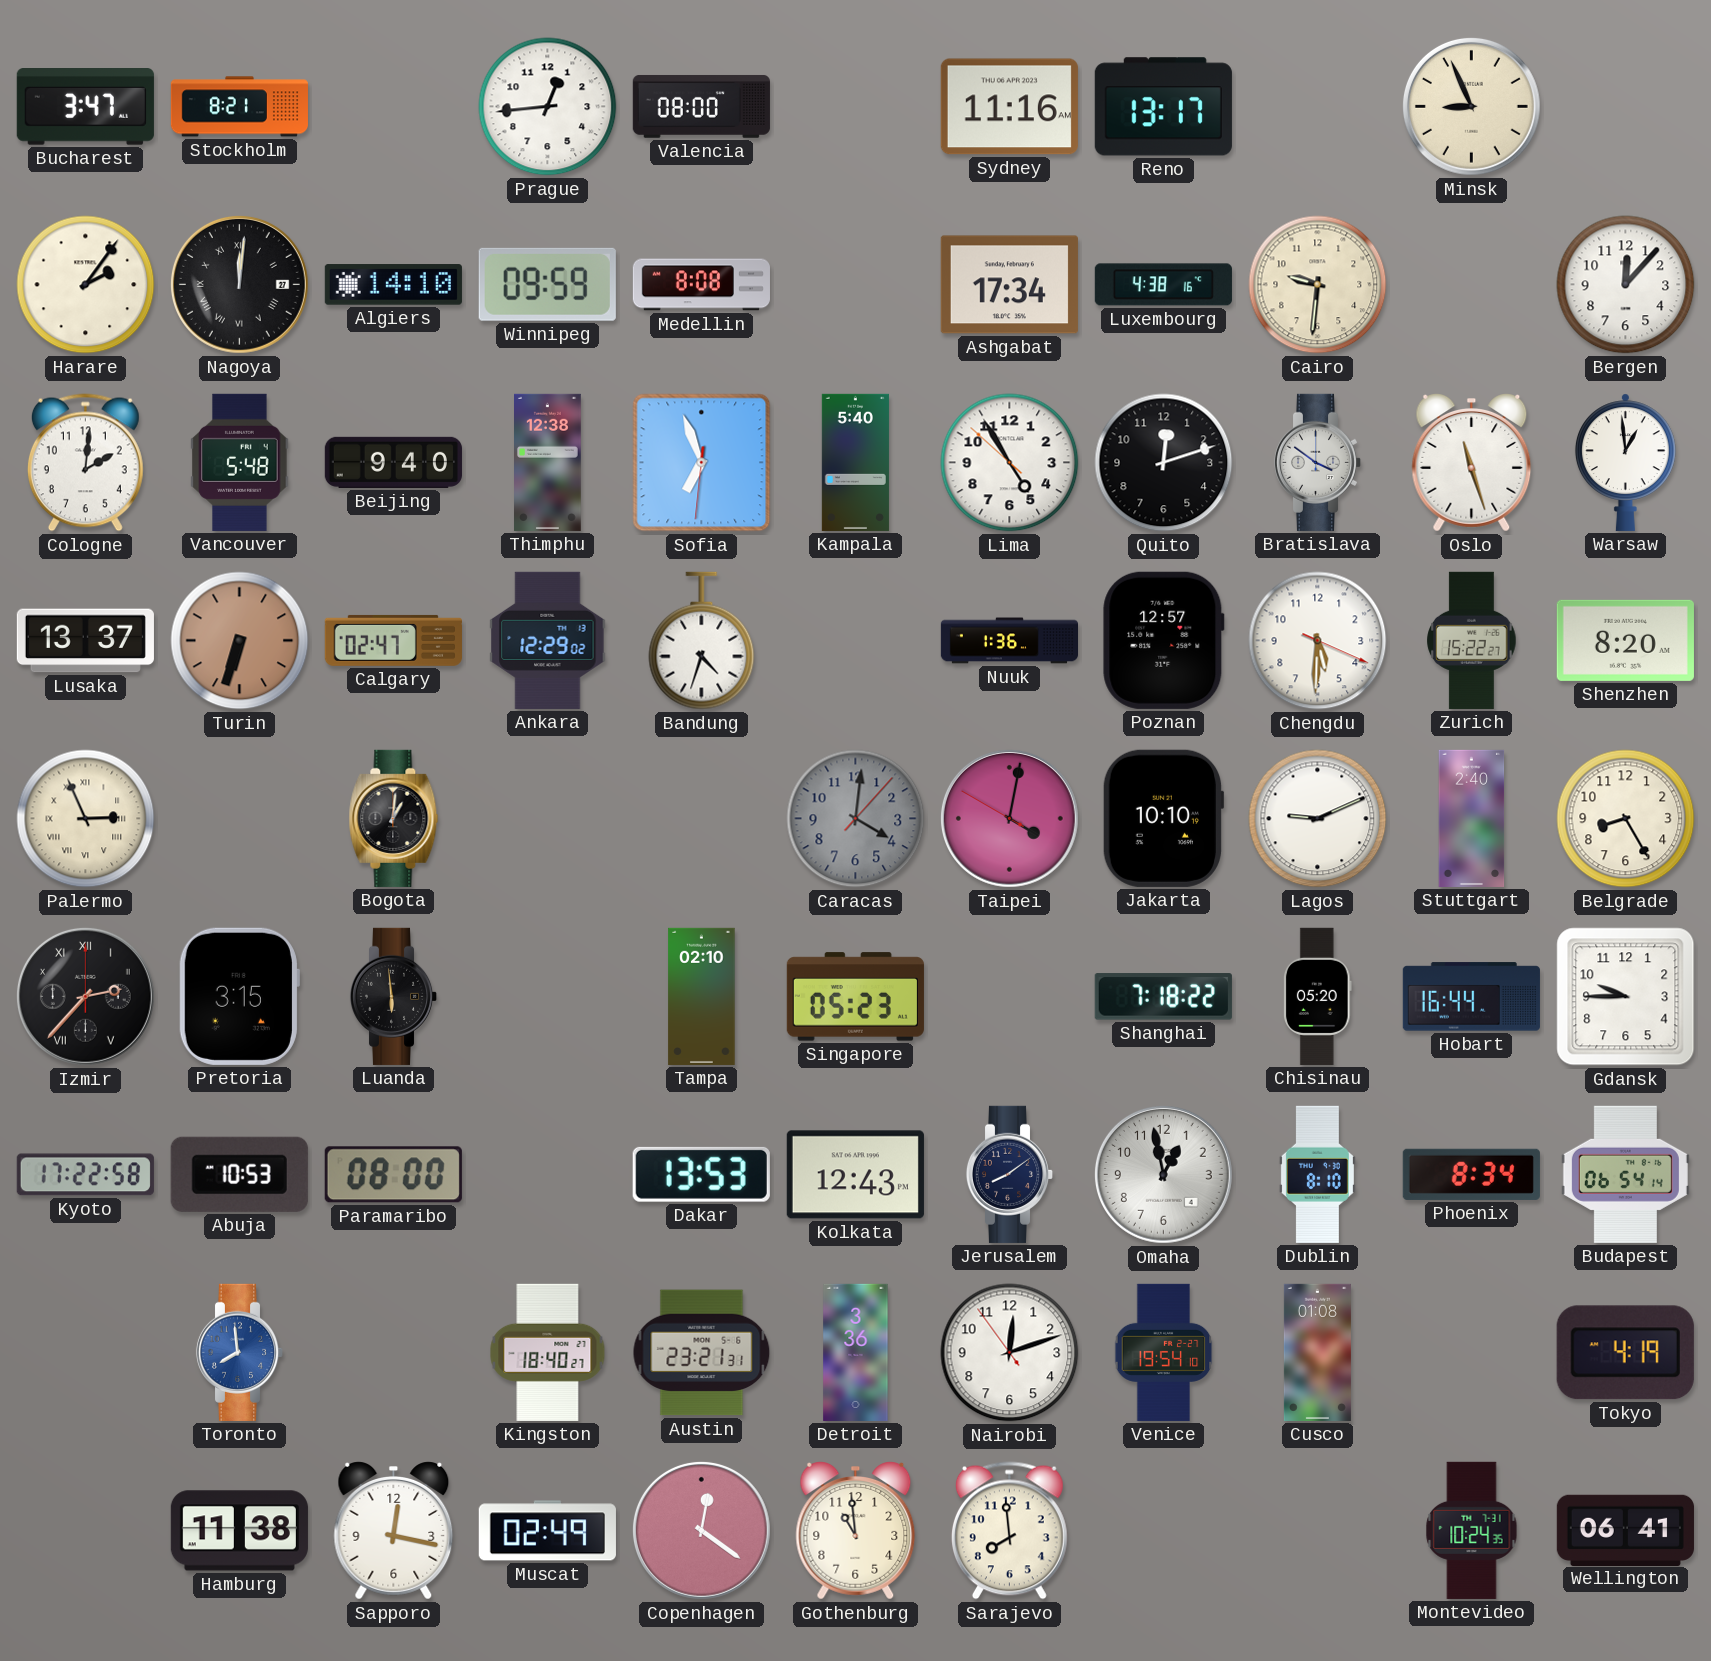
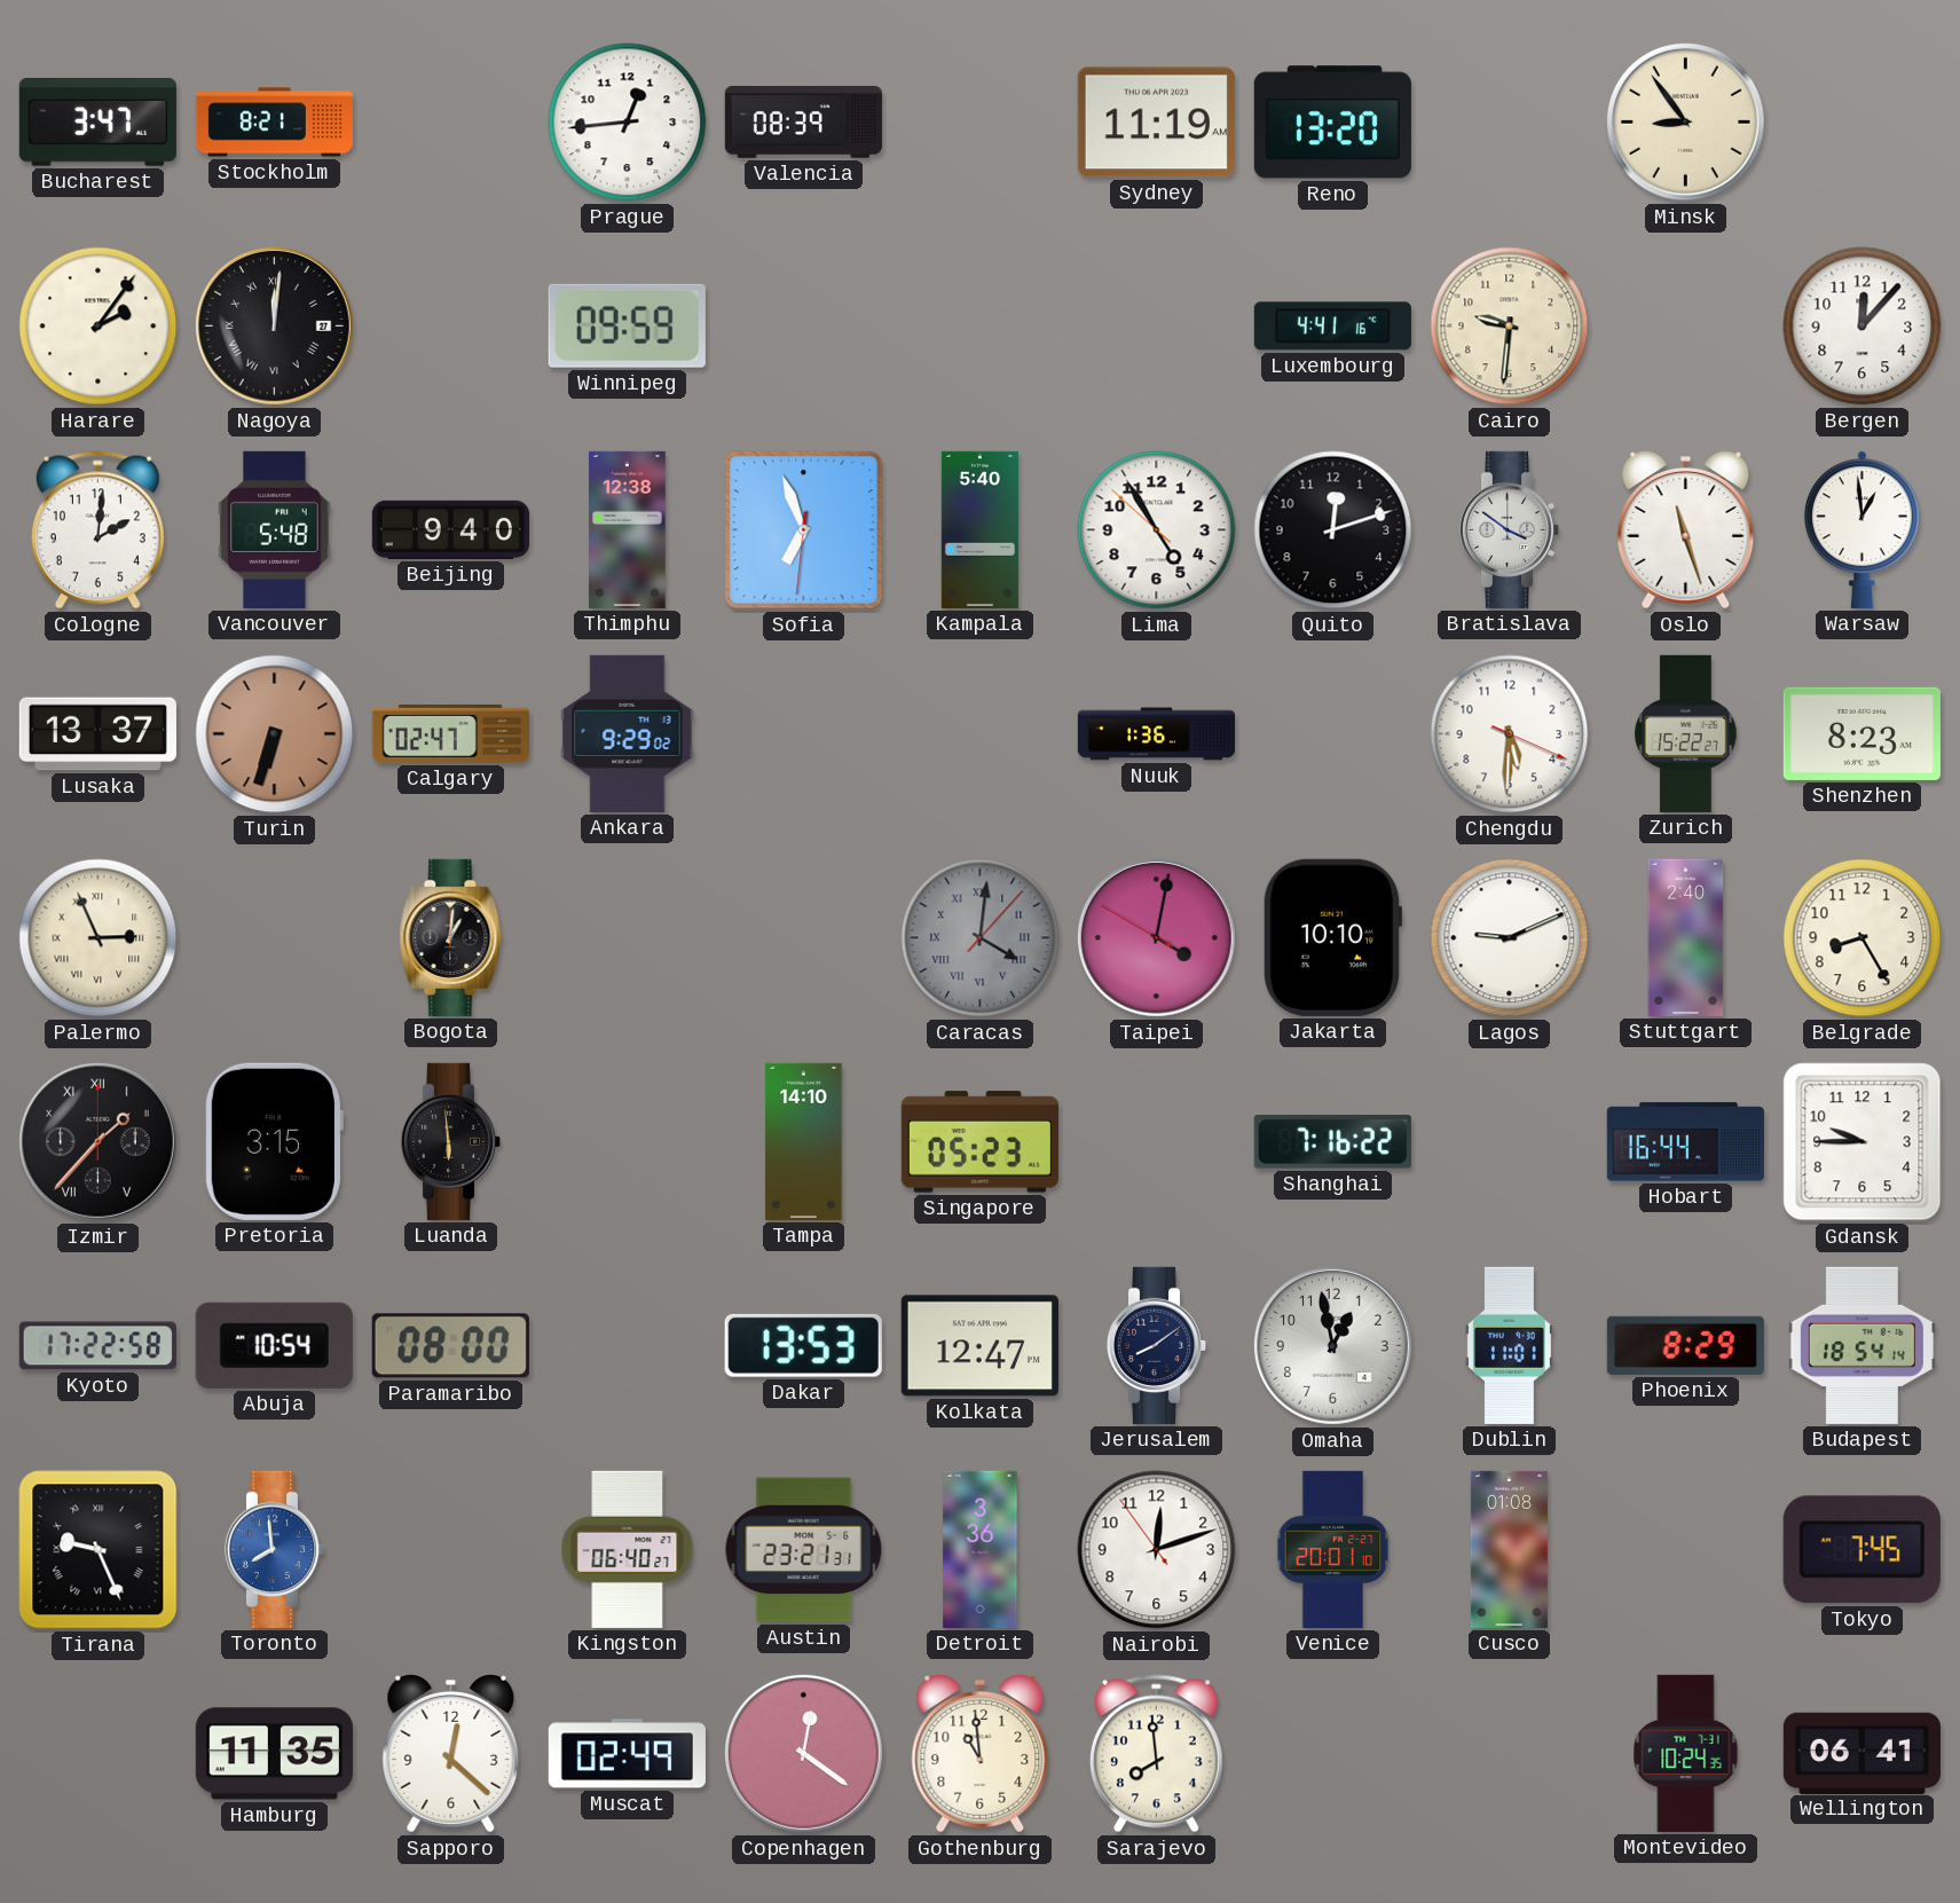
Valencia: 08:00 -> 08:39
Sydney: 11:16 -> 11:19
Reno: 13:17 -> 13:20
Minsk: 8:56 -> 8:54
Algiers: 14:10 -> none
Medellin: 8:08 -> none
Ashgabat: 17:34 -> none
Luxembourg: 4:38 -> 4:41
Ankara: 12:29 -> 9:29
Bandung: 4:33 -> none
Poznan: 12:57 -> none
Shenzhen: 8:20 -> 8:23
Caracas numerals: Arabic -> Roman
Izmir: 2:37 -> 1:37
Tampa: 02:10 -> 14:10
Shanghai: 7:18 -> 7:16
Chisinau: 05:20 -> none
Abuja: 10:53 -> 10:54
Kolkata: 12:43 -> 12:47
Dublin: 8:10 -> 11:01
Phoenix: 8:34 -> 8:29
Budapest: 06:54 -> 18:54
Tirana: none -> 9:26
Kingston: 18:40 -> 06:40
Venice: 19:54 -> 20:01
Tokyo: 4:19 -> 7:45
Hamburg: 11:38 -> 11:35
Sapporo: 12:17 -> 12:22
